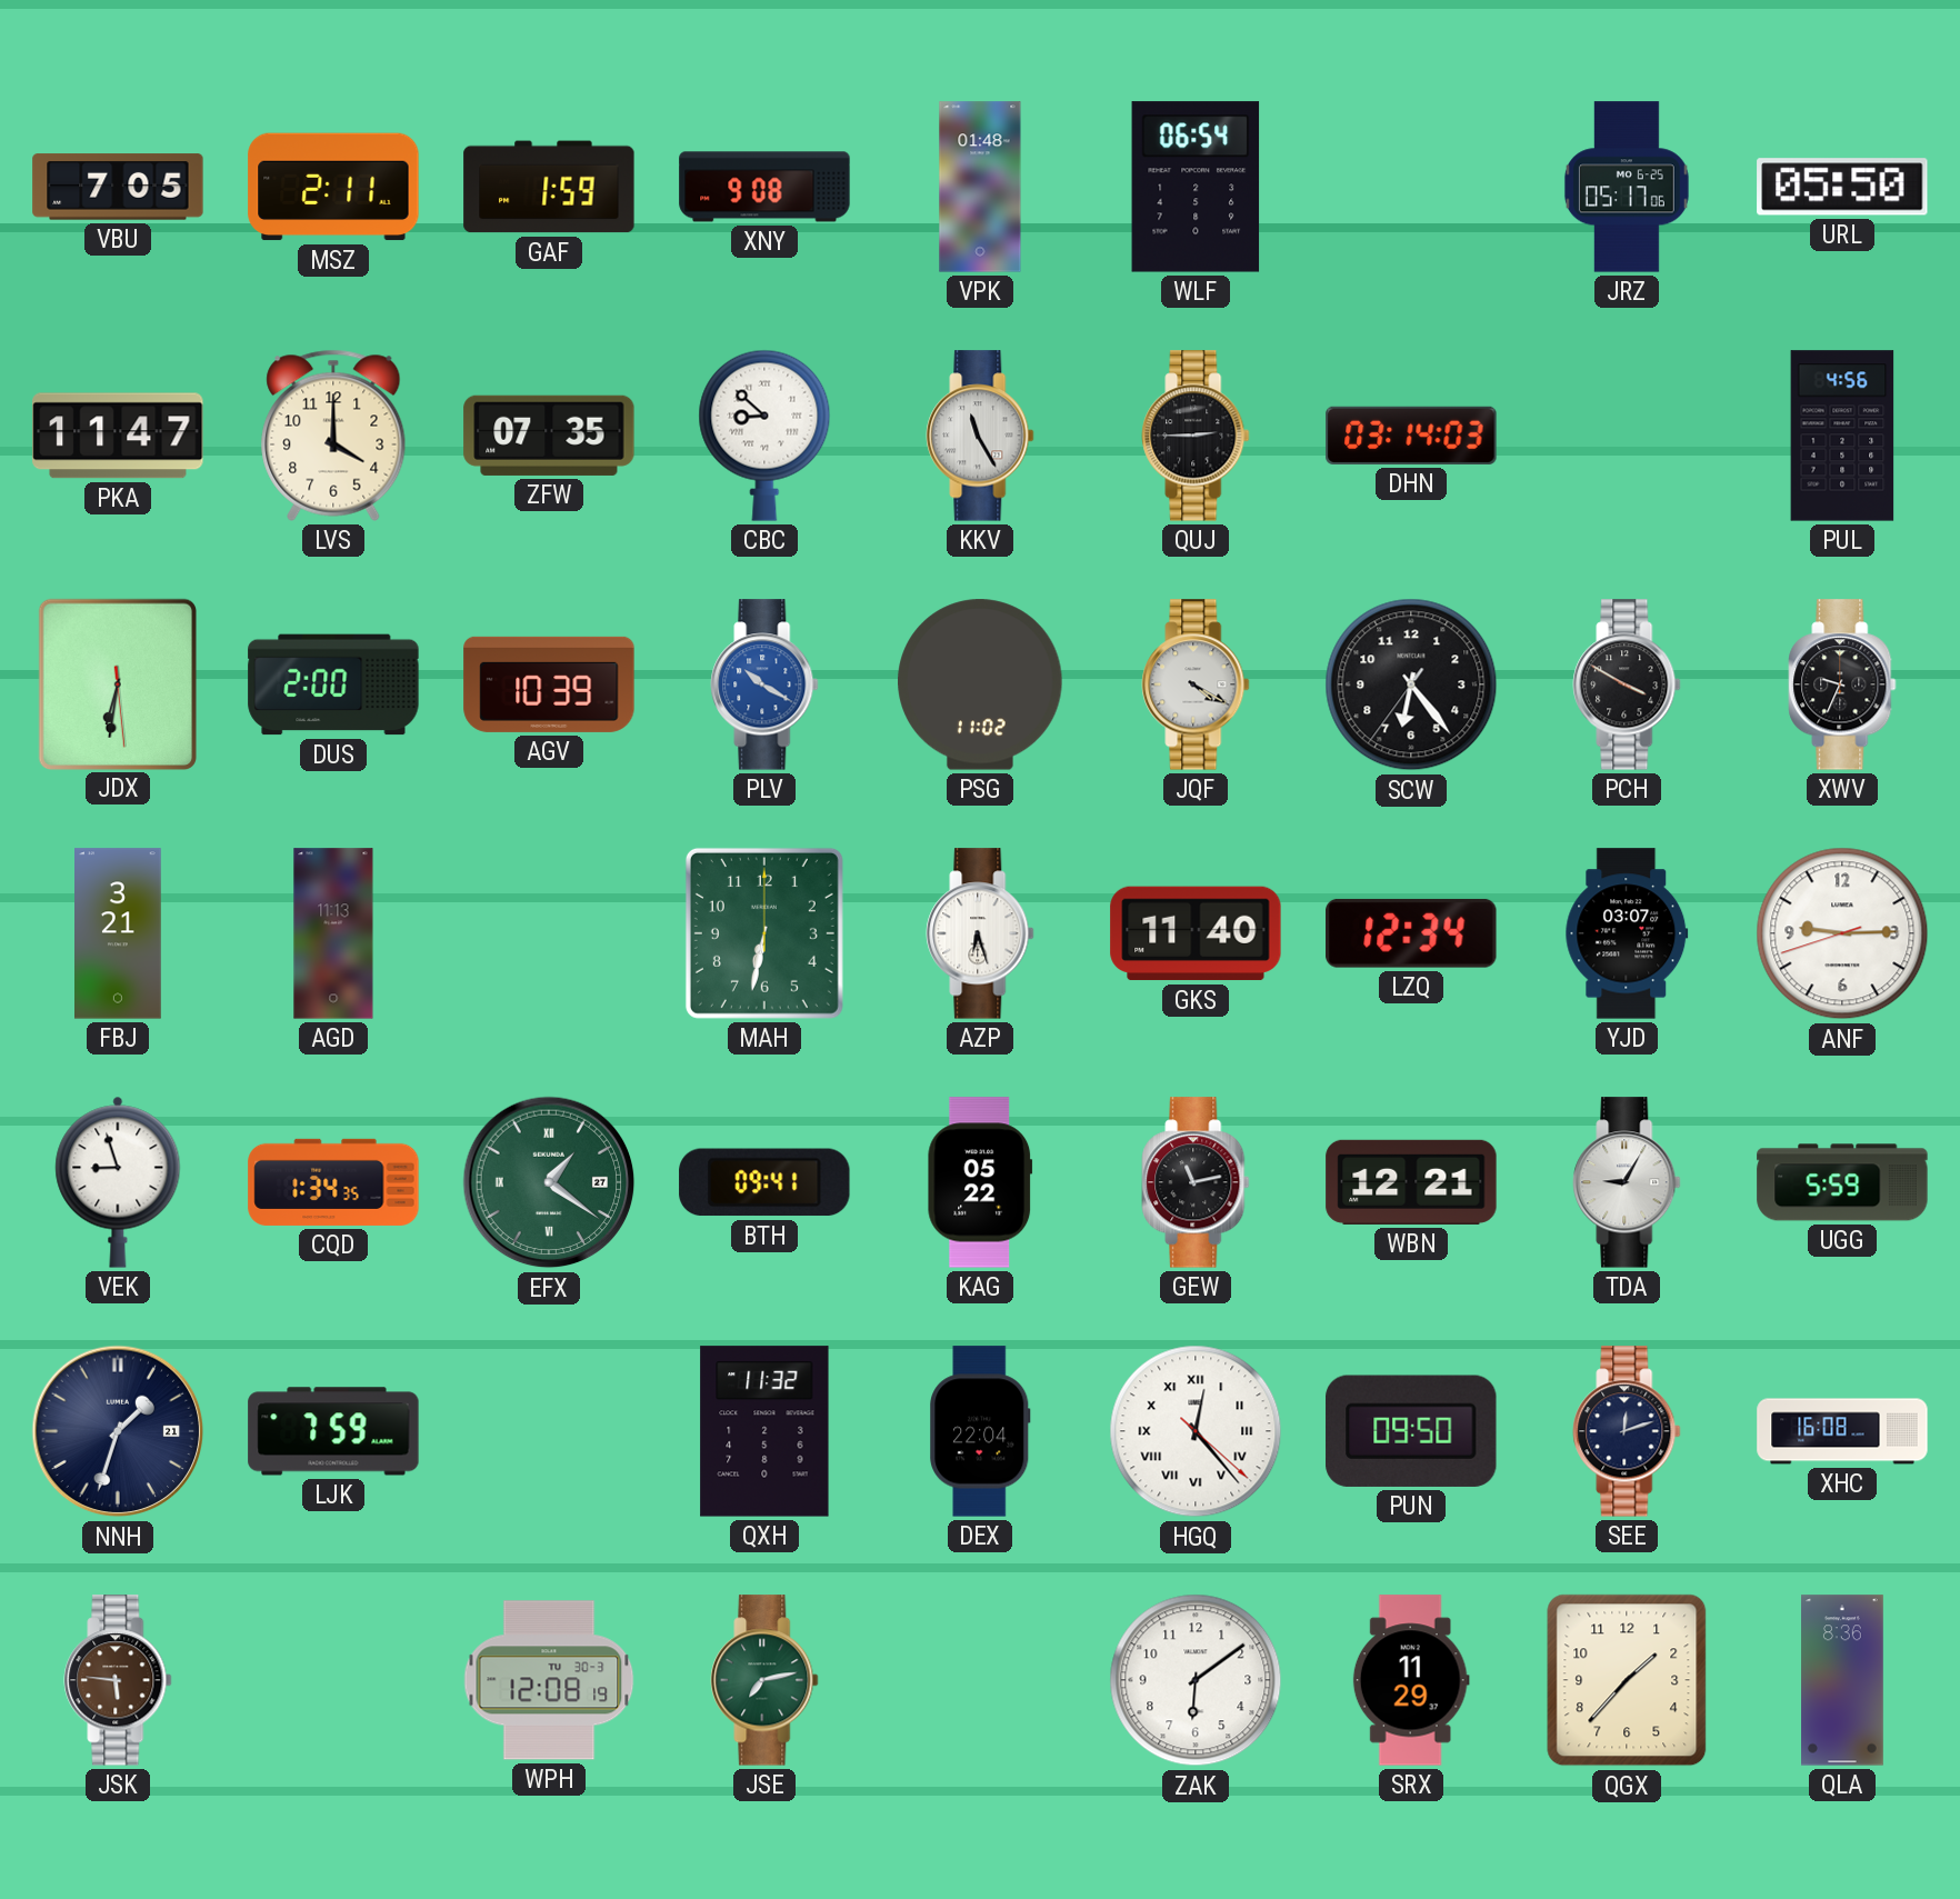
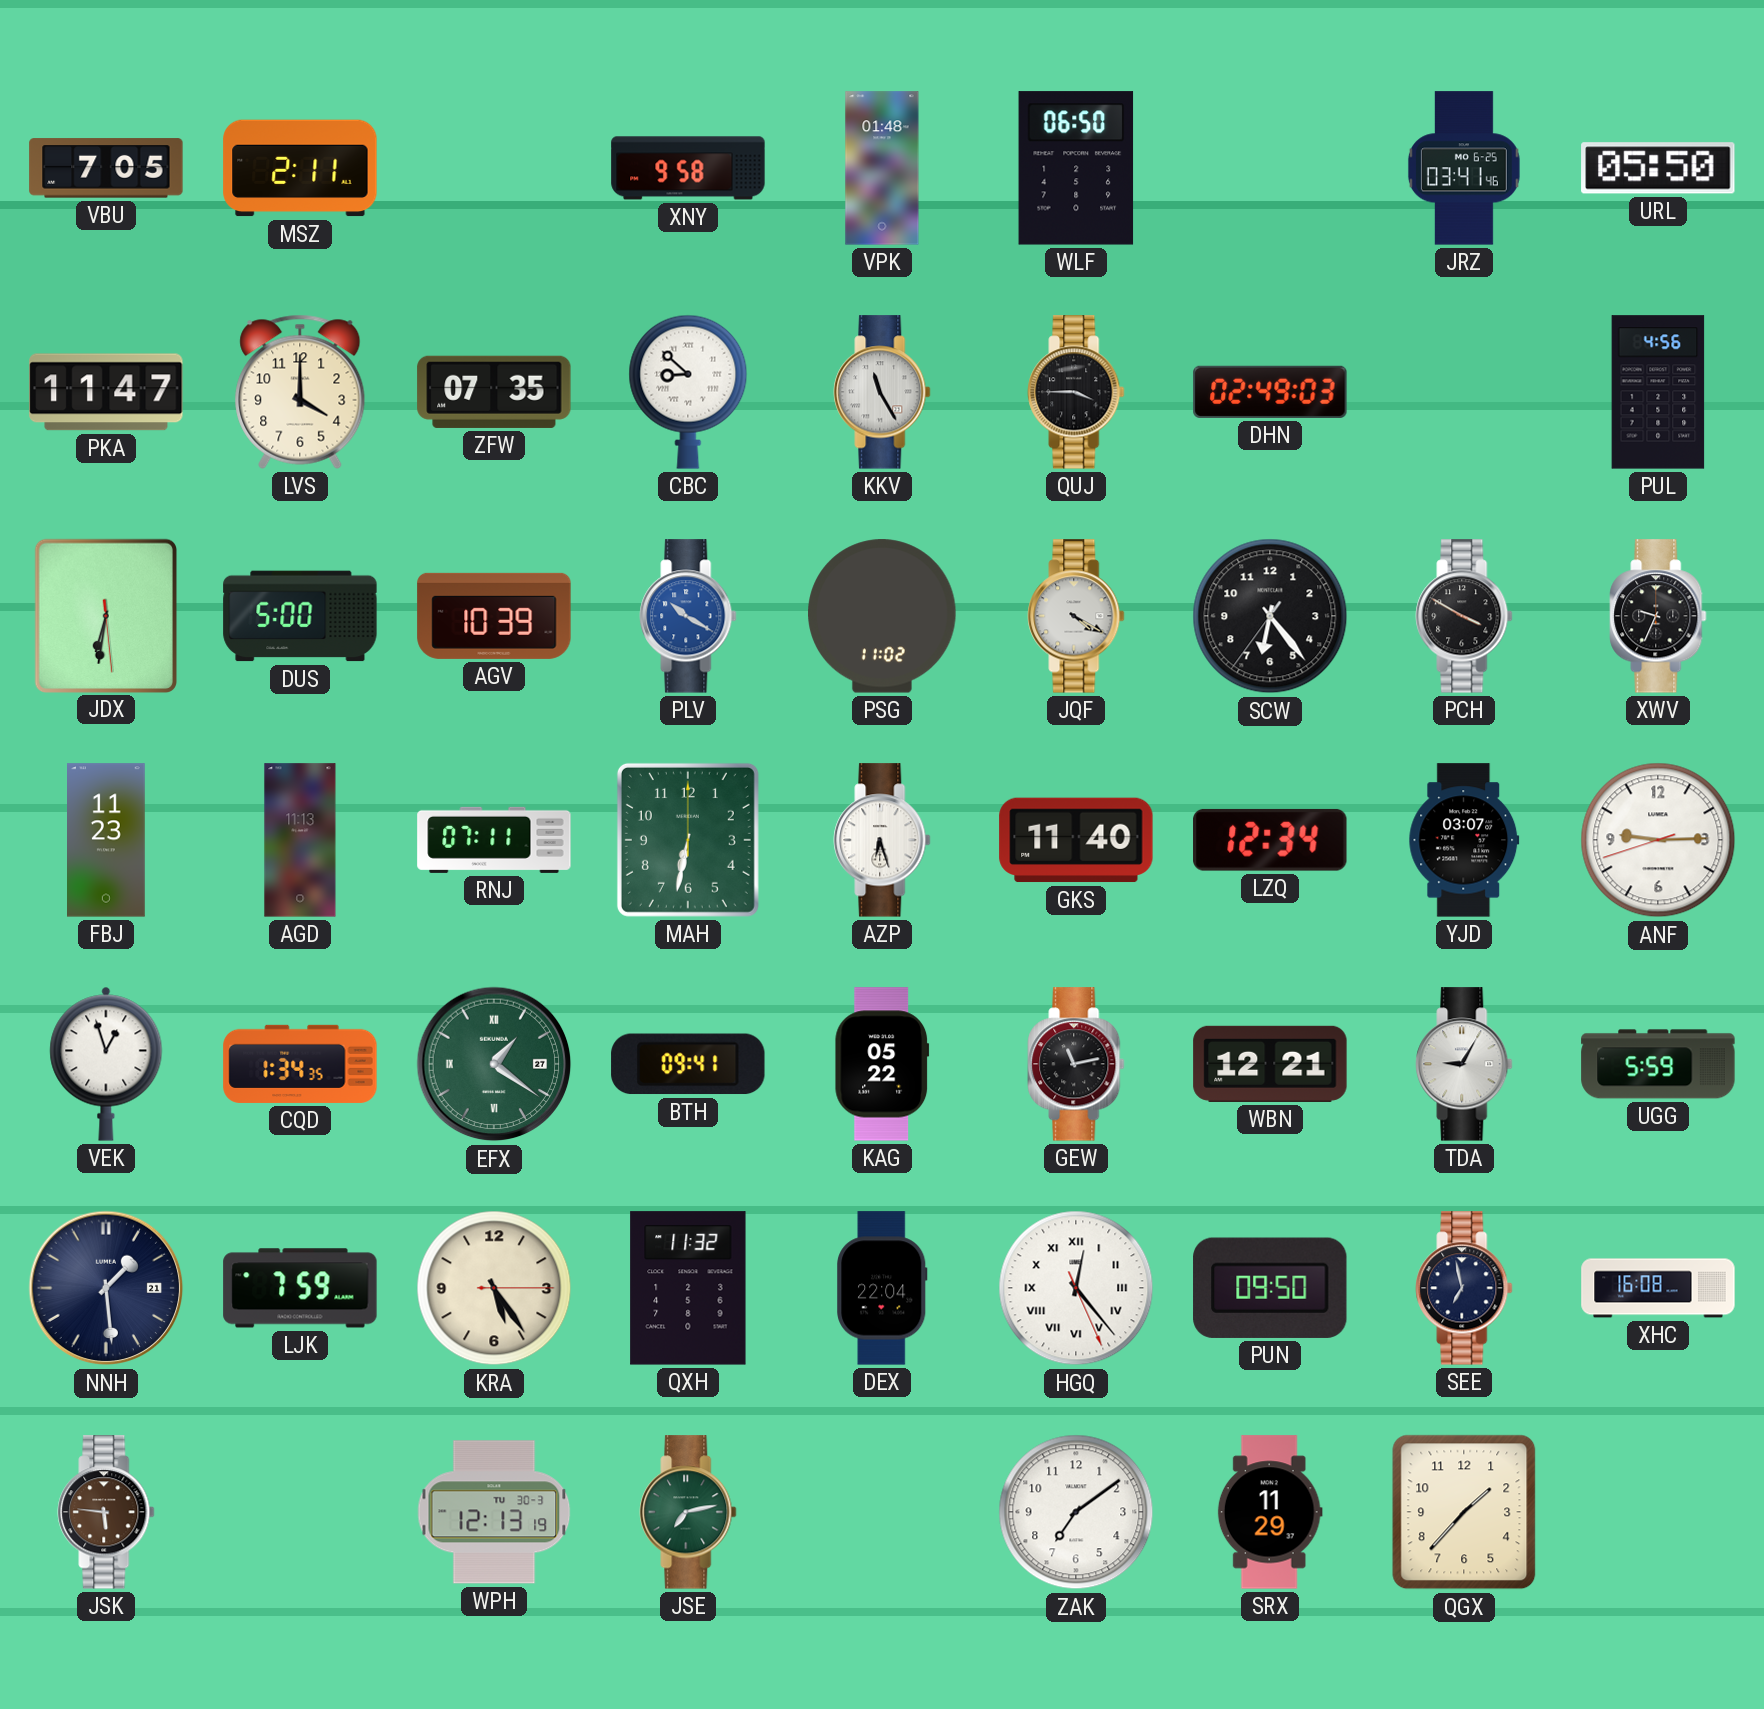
GAF: 1:59 -> none
XNY: 9:08 -> 9:58
WLF: 06:54 -> 06:50
JRZ: 05:17 -> 03:41
QUJ: 2:45 -> 3:45
DHN: 03:14 -> 02:49
DUS: 2:00 -> 5:00
FBJ: 3:21 -> 11:23
RNJ: none -> 07:11
VEK: 8:57 -> 12:57
NNH: 1:33 -> 1:29
KRA: none -> 5:24
HGQ: 12:23:22 -> 12:23:26
SEE: 12:12 -> 6:58
WPH: 12:08 -> 12:13
ZAK: 6:09 -> 7:09
QLA: 8:36 -> none
